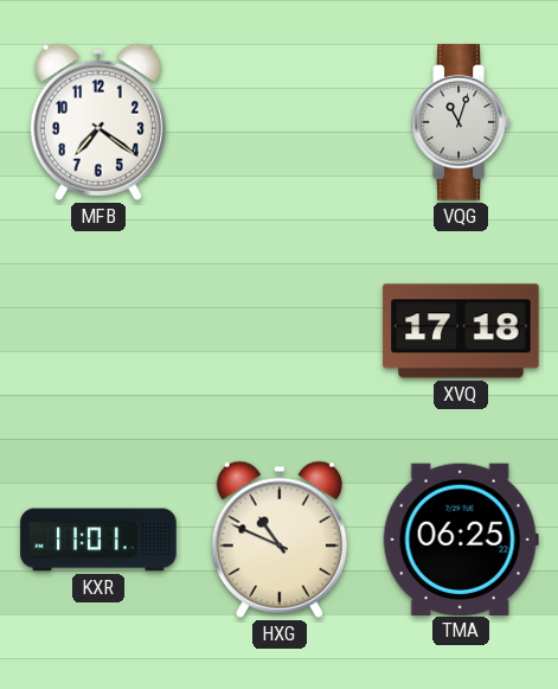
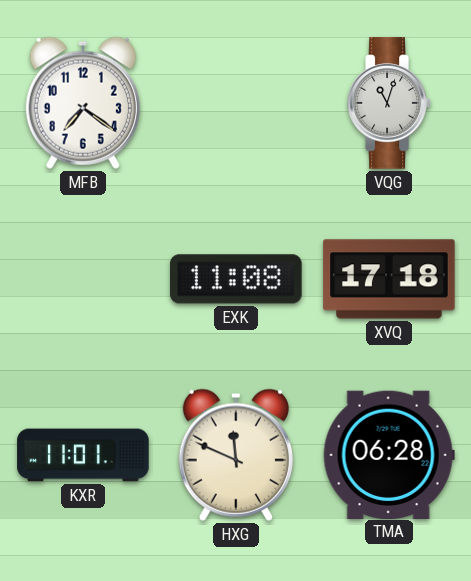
EXK: none -> 11:08
HXG: 10:49 -> 11:49
TMA: 06:25 -> 06:28
